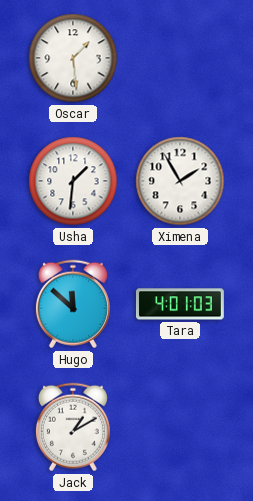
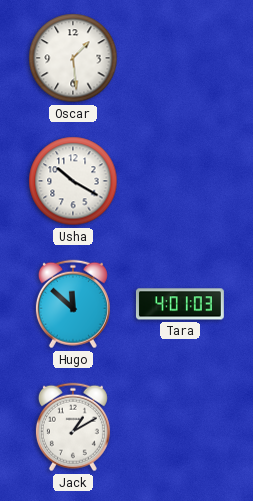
Usha: 1:31 -> 10:20
Ximena: 1:55 -> none
